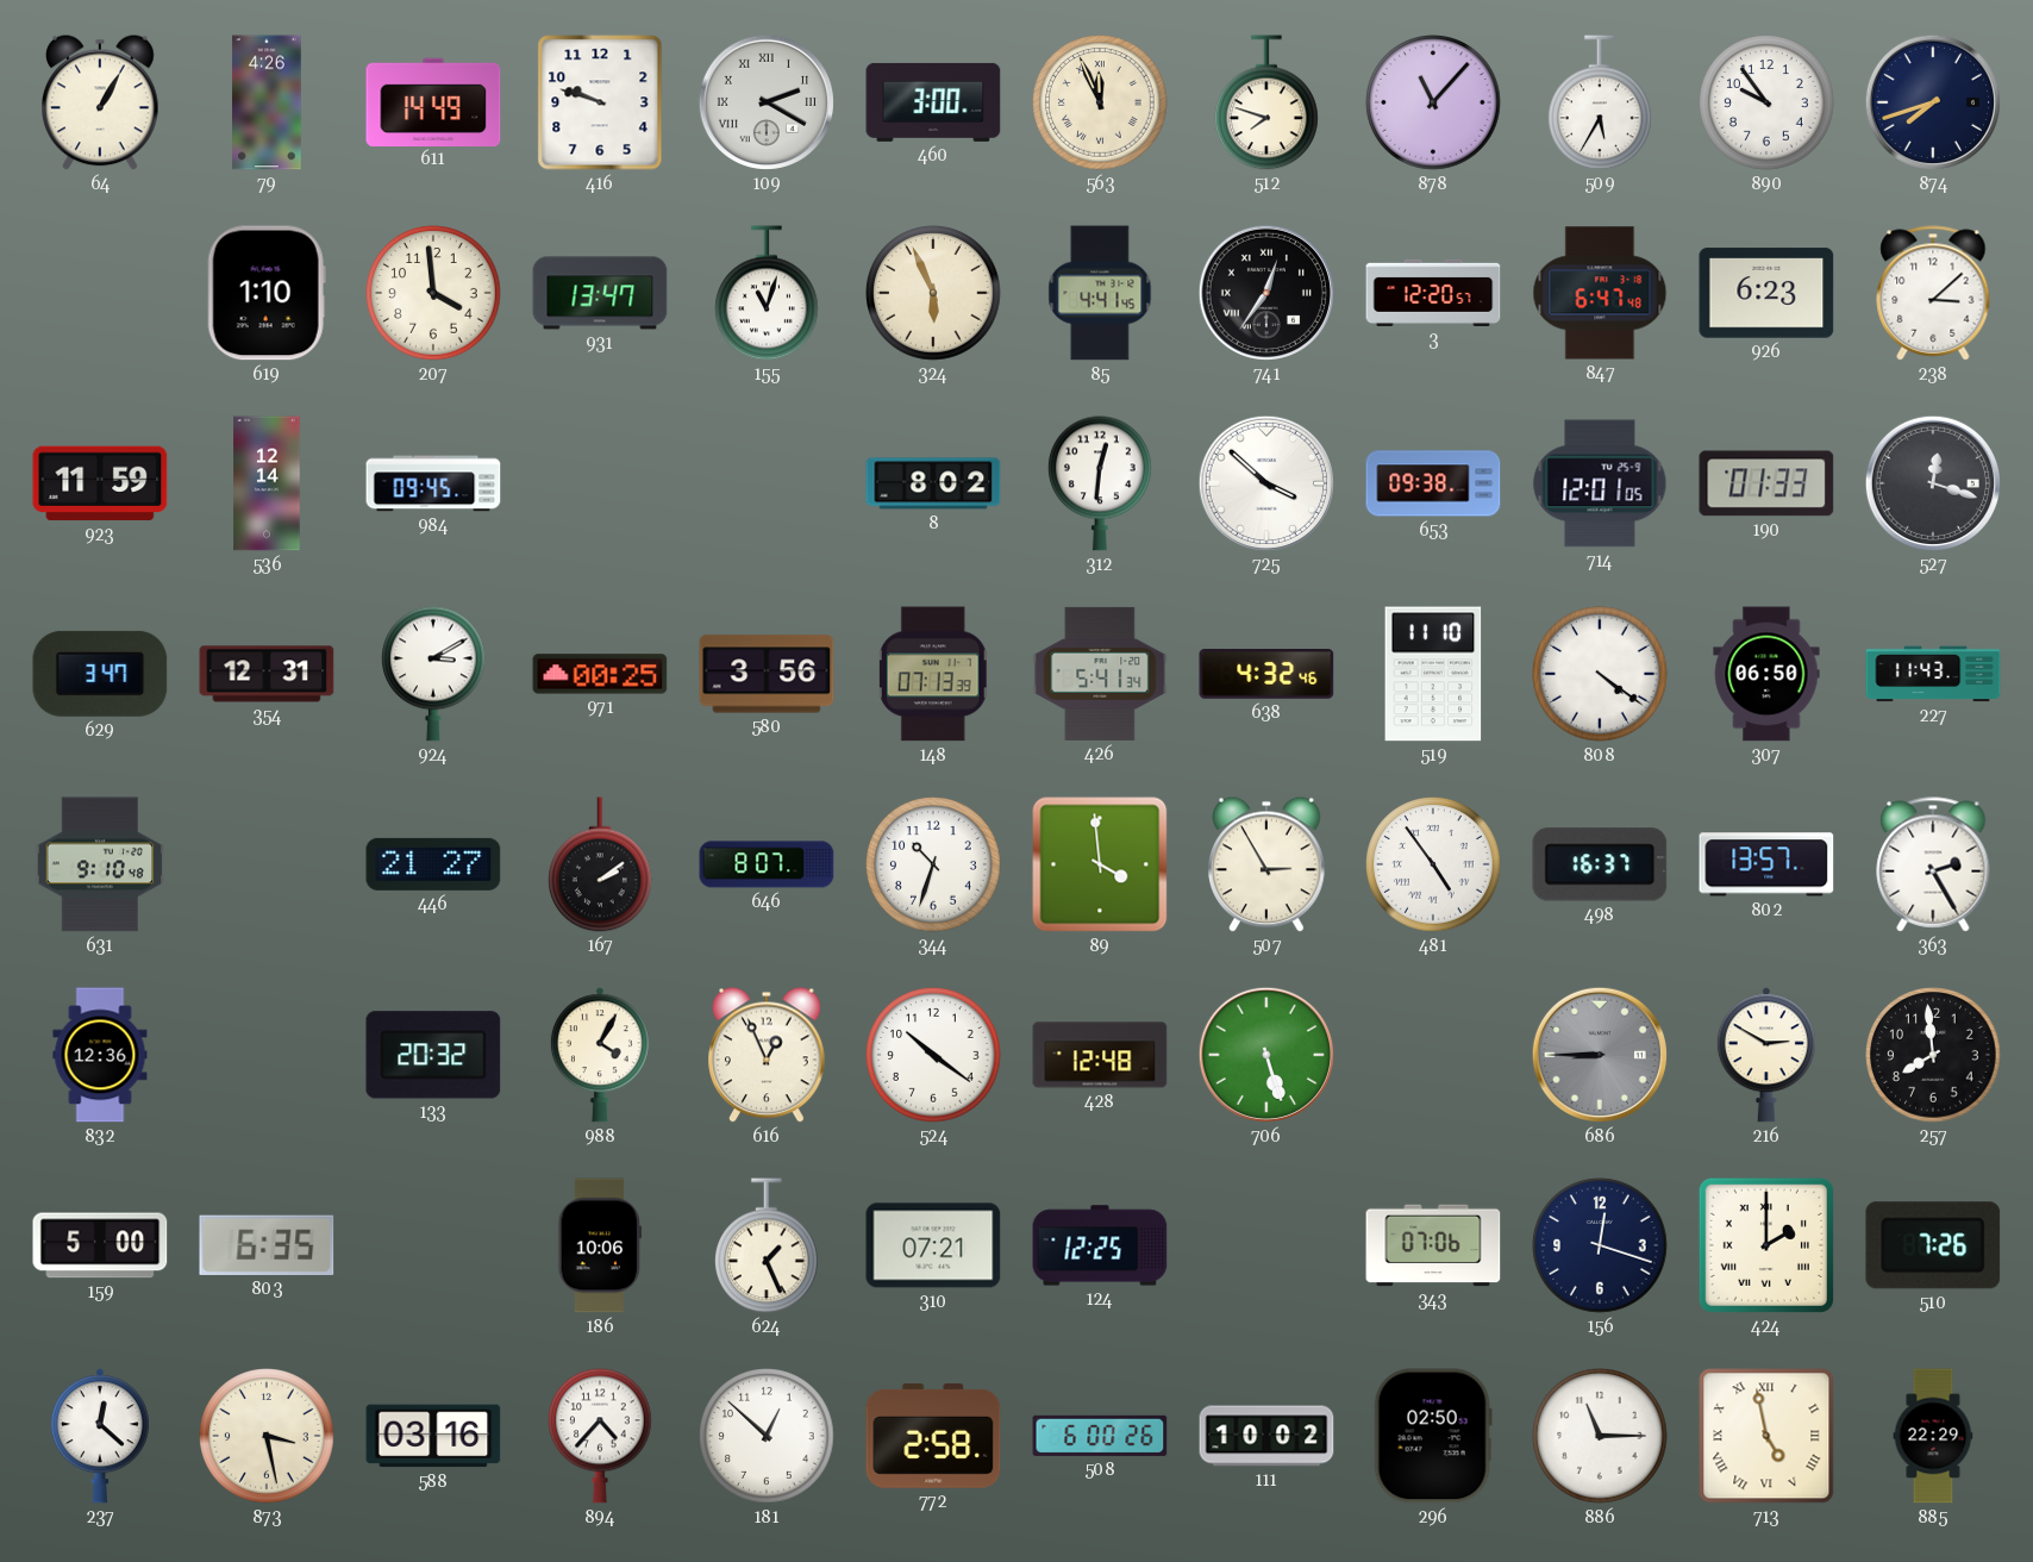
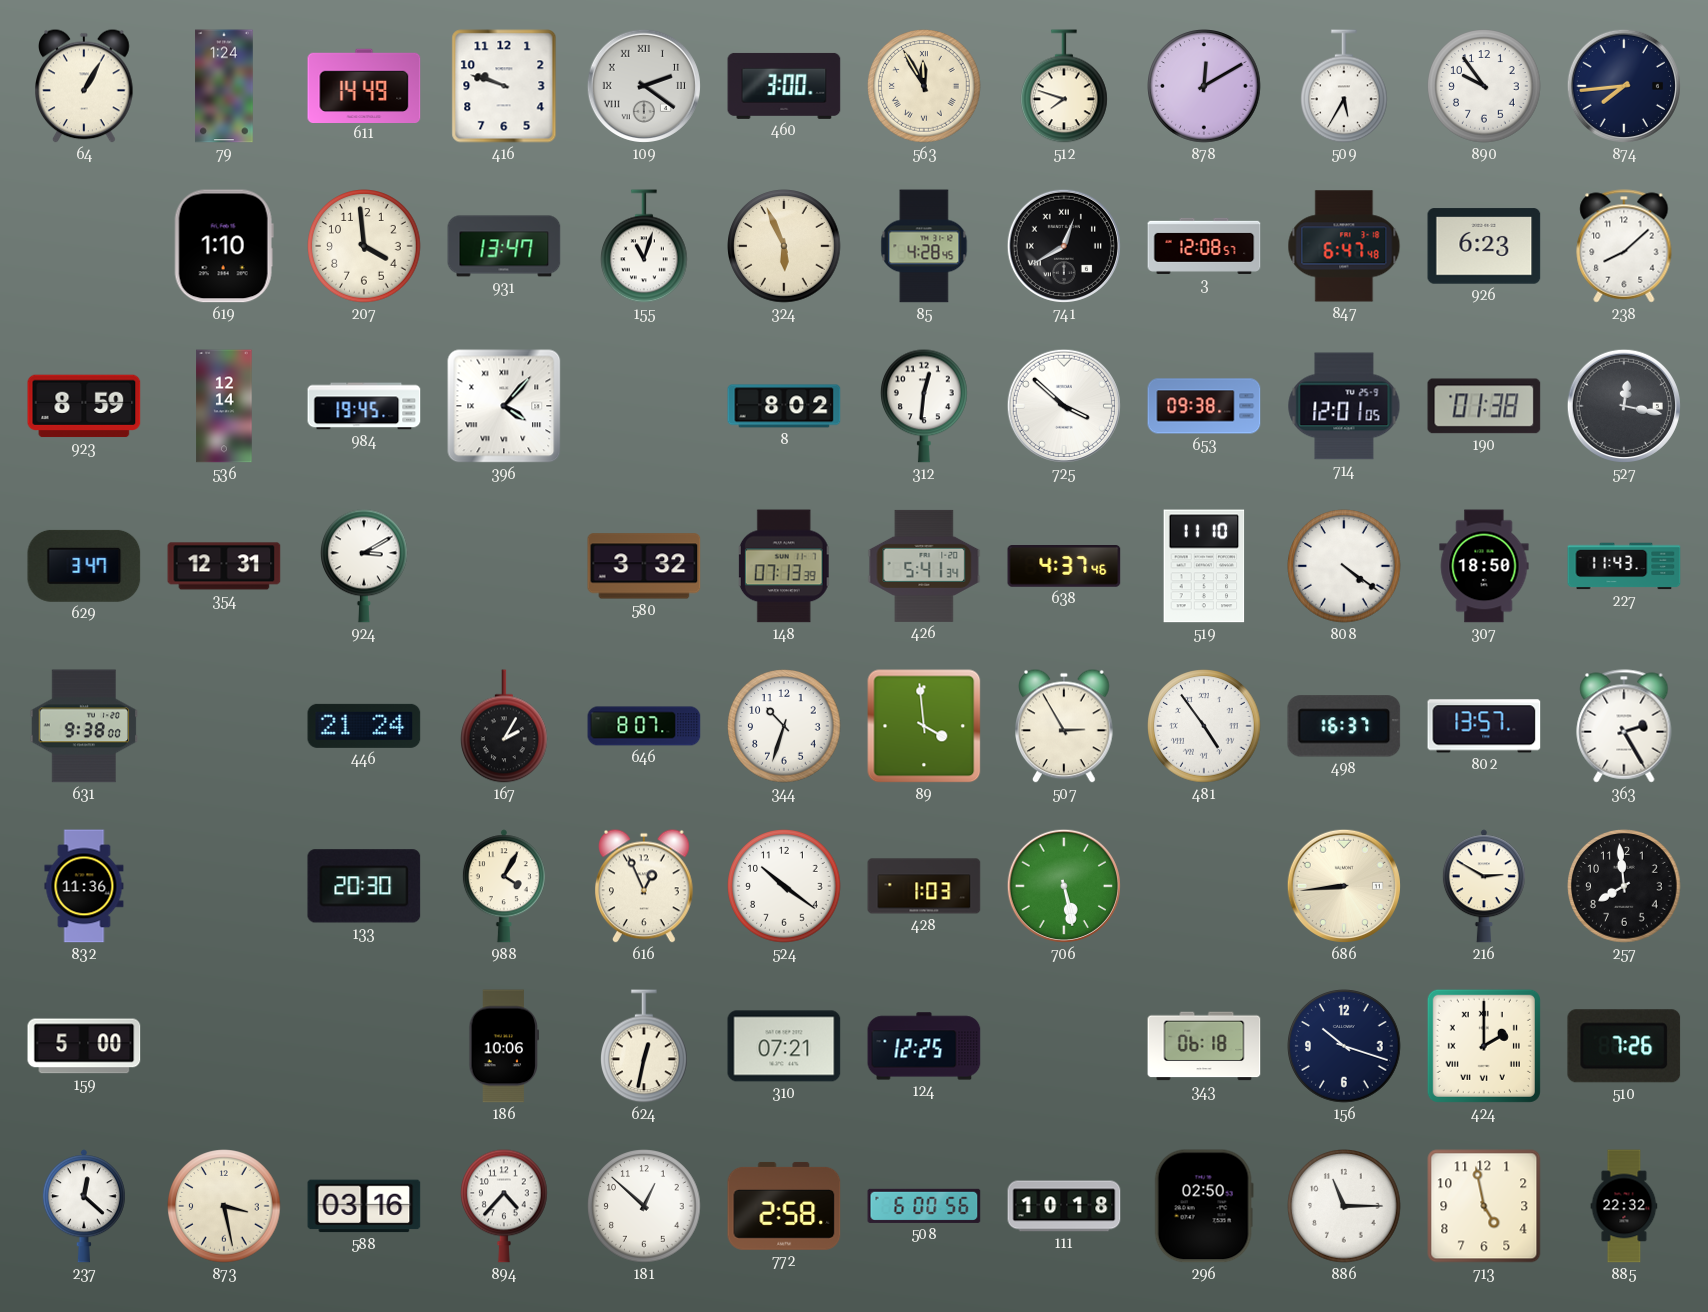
79: 4:26 -> 1:24
109: 2:20 -> 2:21
563: 11:56 -> 11:55
878: 11:07 -> 12:10
874: 7:42 -> 7:44
85: 4:41 -> 4:28
741: 12:36 -> 12:40
3: 12:20 -> 12:08
238: 3:08 -> 8:08
923: 11:59 -> 8:59
984: 09:45 -> 19:45
396: none -> 4:07
190: 01:33 -> 01:38
527: 12:18 -> 12:17
971: 00:25 -> none
580: 3:56 -> 3:32
638: 4:32 -> 4:37
307: 06:50 -> 18:50
631: 9:10 -> 9:38
446: 21:27 -> 21:24
167: 2:09 -> 2:05
832: 12:36 -> 11:36
133: 20:32 -> 20:30
428: 12:48 -> 1:03
706: 5:27 -> 5:28
686: 8:45 -> 8:44
686 dial: grey -> cream
803: 6:35 -> none
624: 1:26 -> 12:32
343: 07:06 -> 06:18
156: 12:18 -> 10:18
508: 6:00:26 -> 6:00:56
111: 10:02 -> 10:18
713 numerals: Roman -> Arabic
885: 22:29 -> 22:32
